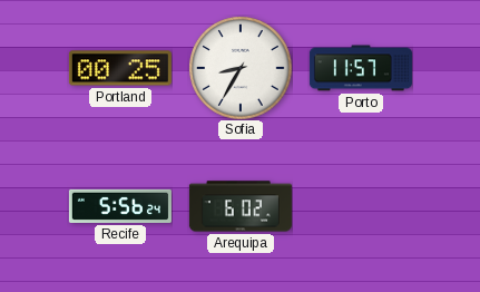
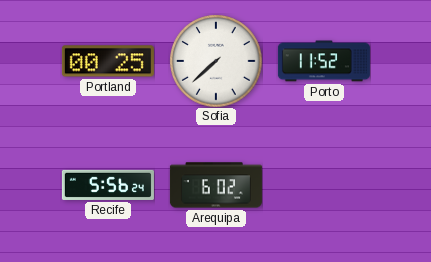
Sofia: 8:35 -> 7:38
Porto: 11:57 -> 11:52
